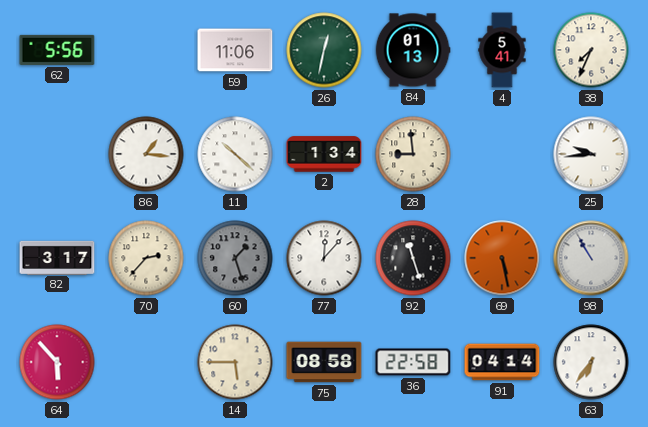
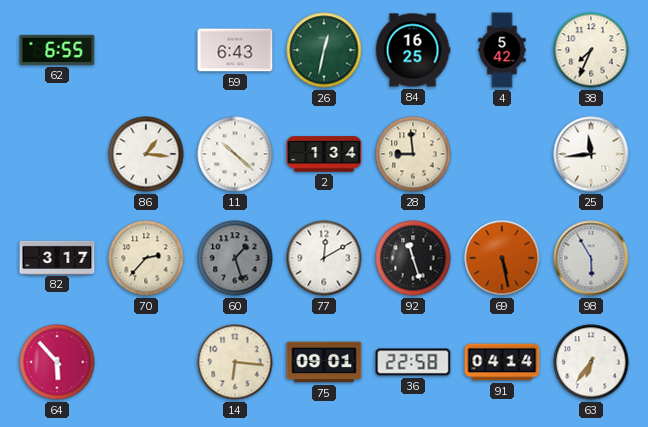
62: 5:56 -> 6:55
59: 11:06 -> 6:43
84: 01:13 -> 16:25
4: 5:41 -> 5:42
25: 9:44 -> 11:44
77: 12:07 -> 12:10
98: 10:55 -> 5:55
14: 5:45 -> 6:16
75: 08:58 -> 09:01
